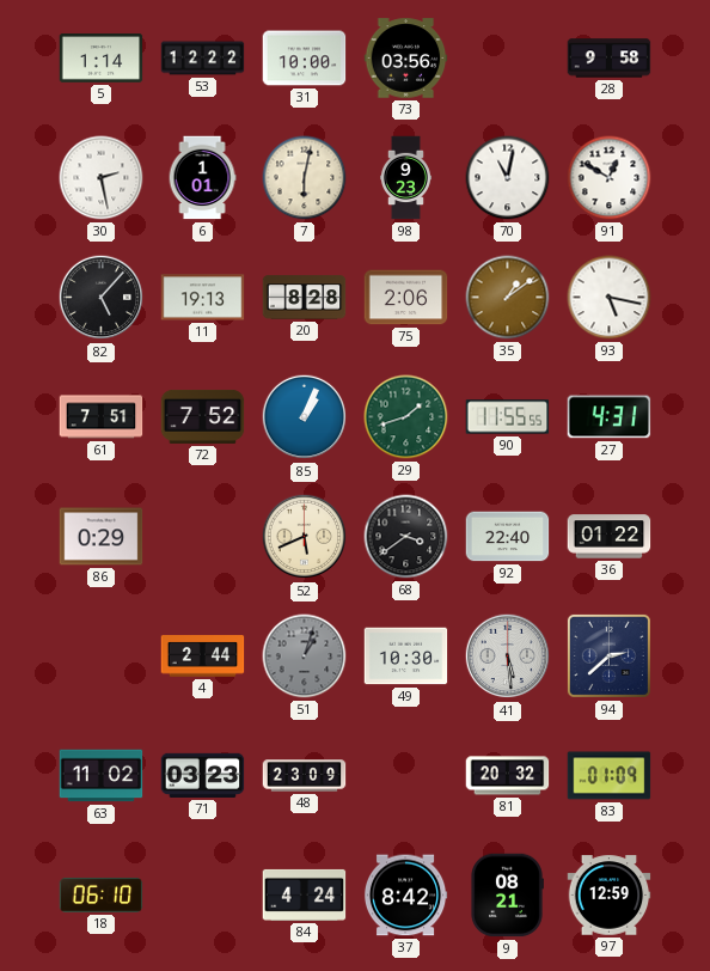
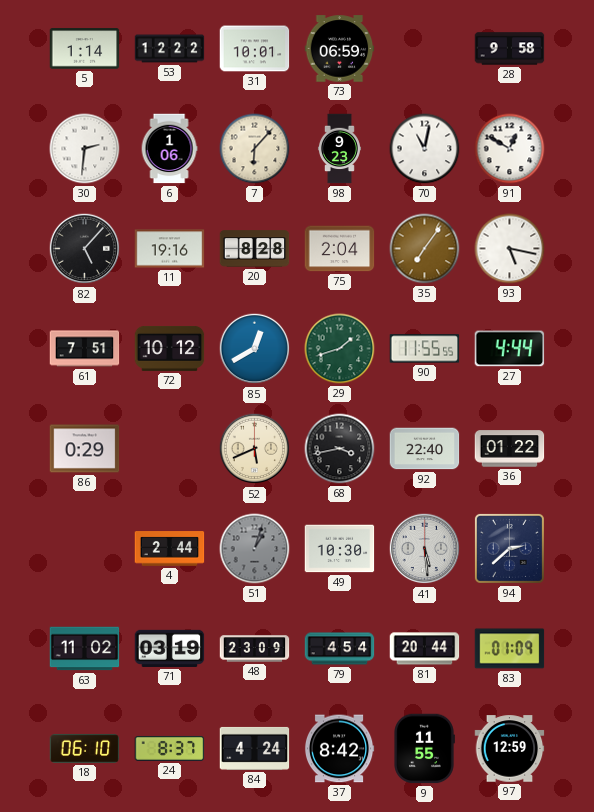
31: 10:00 -> 10:01
73: 03:56 -> 06:59
30: 2:28 -> 2:31
6: 1:01 -> 1:06
7: 6:02 -> 6:07
11: 19:13 -> 19:16
75: 2:06 -> 2:04
35: 1:09 -> 7:06
72: 7:52 -> 10:12
85: 1:04 -> 12:40
27: 4:31 -> 4:44
68: 3:39 -> 3:43
71: 03:23 -> 03:19
79: none -> 4:54
81: 20:32 -> 20:44
24: none -> 8:37
9: 08:21 -> 11:55
